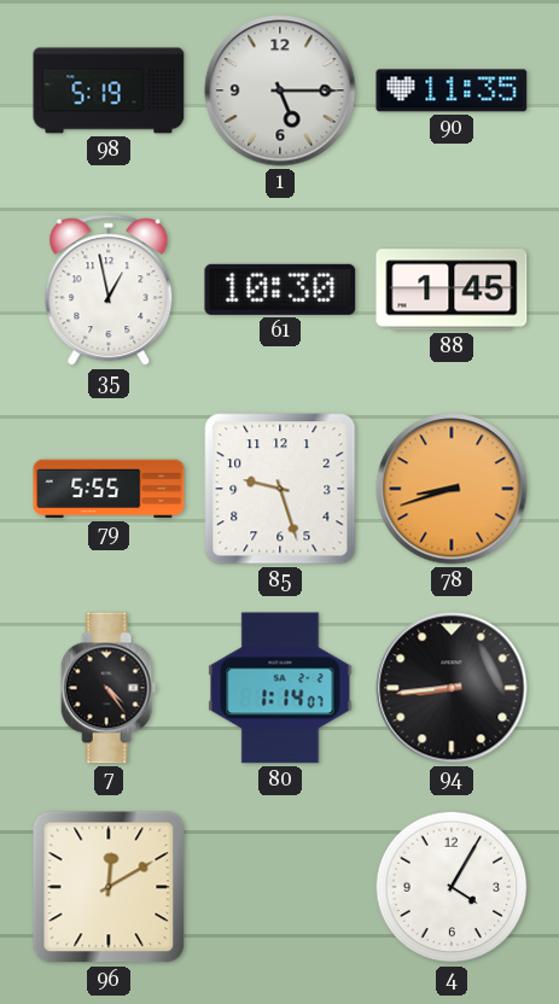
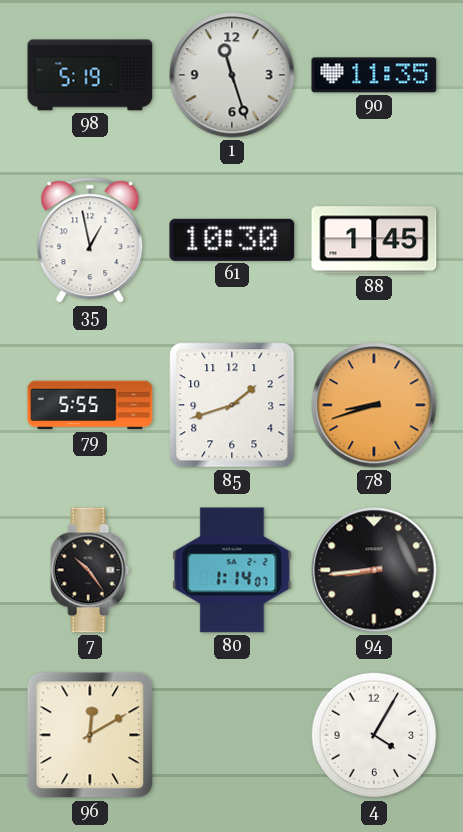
1: 5:15 -> 11:27
85: 9:27 -> 1:42
7: 4:24 -> 10:24
